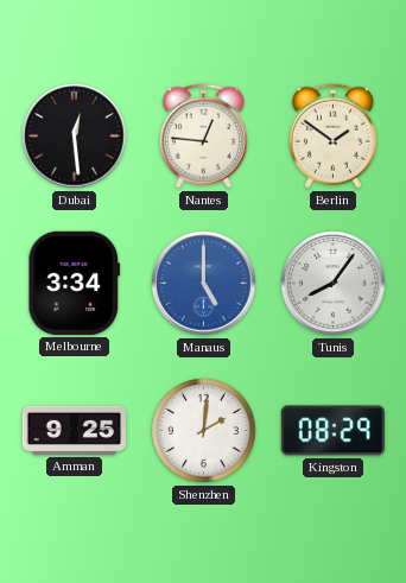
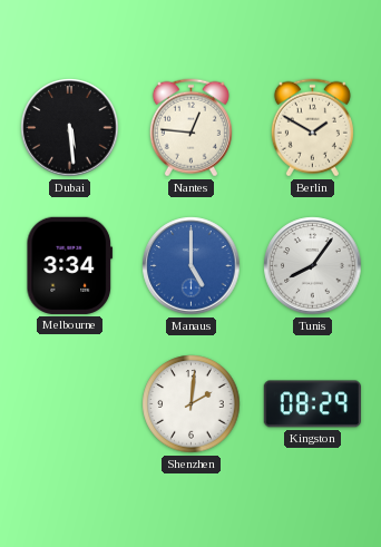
Dubai: 12:29 -> 5:29
Berlin: 1:51 -> 1:50
Amman: 9:25 -> none
